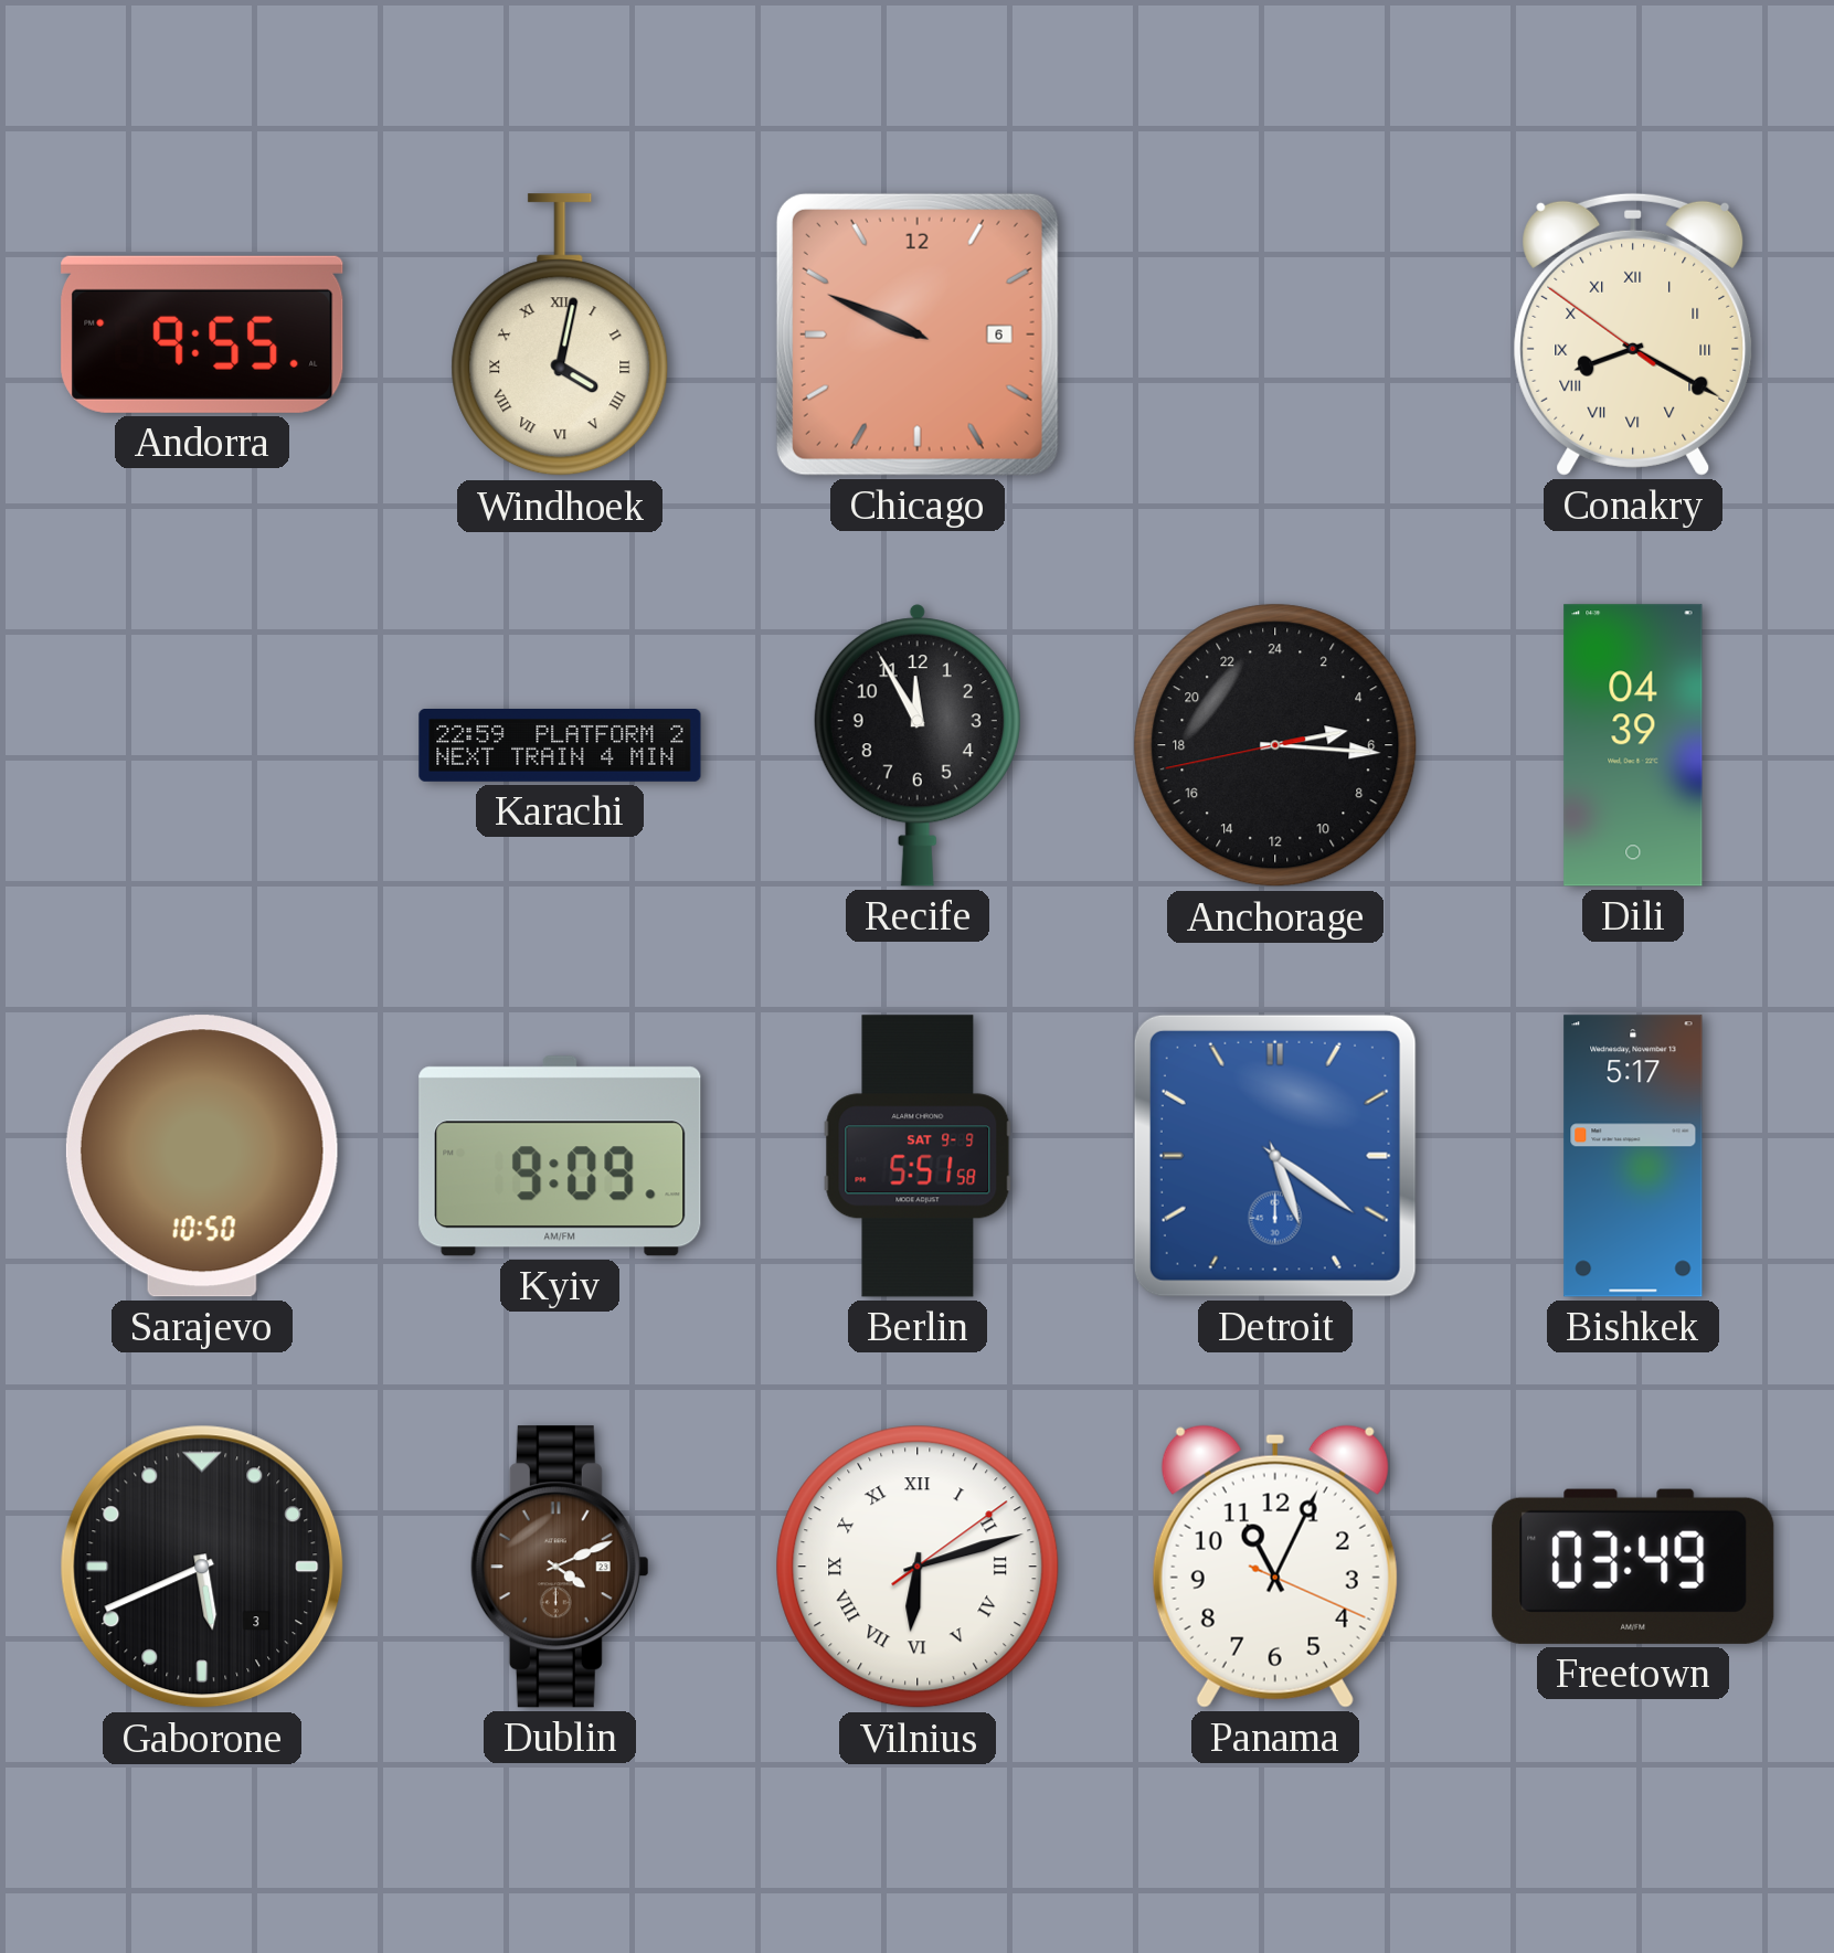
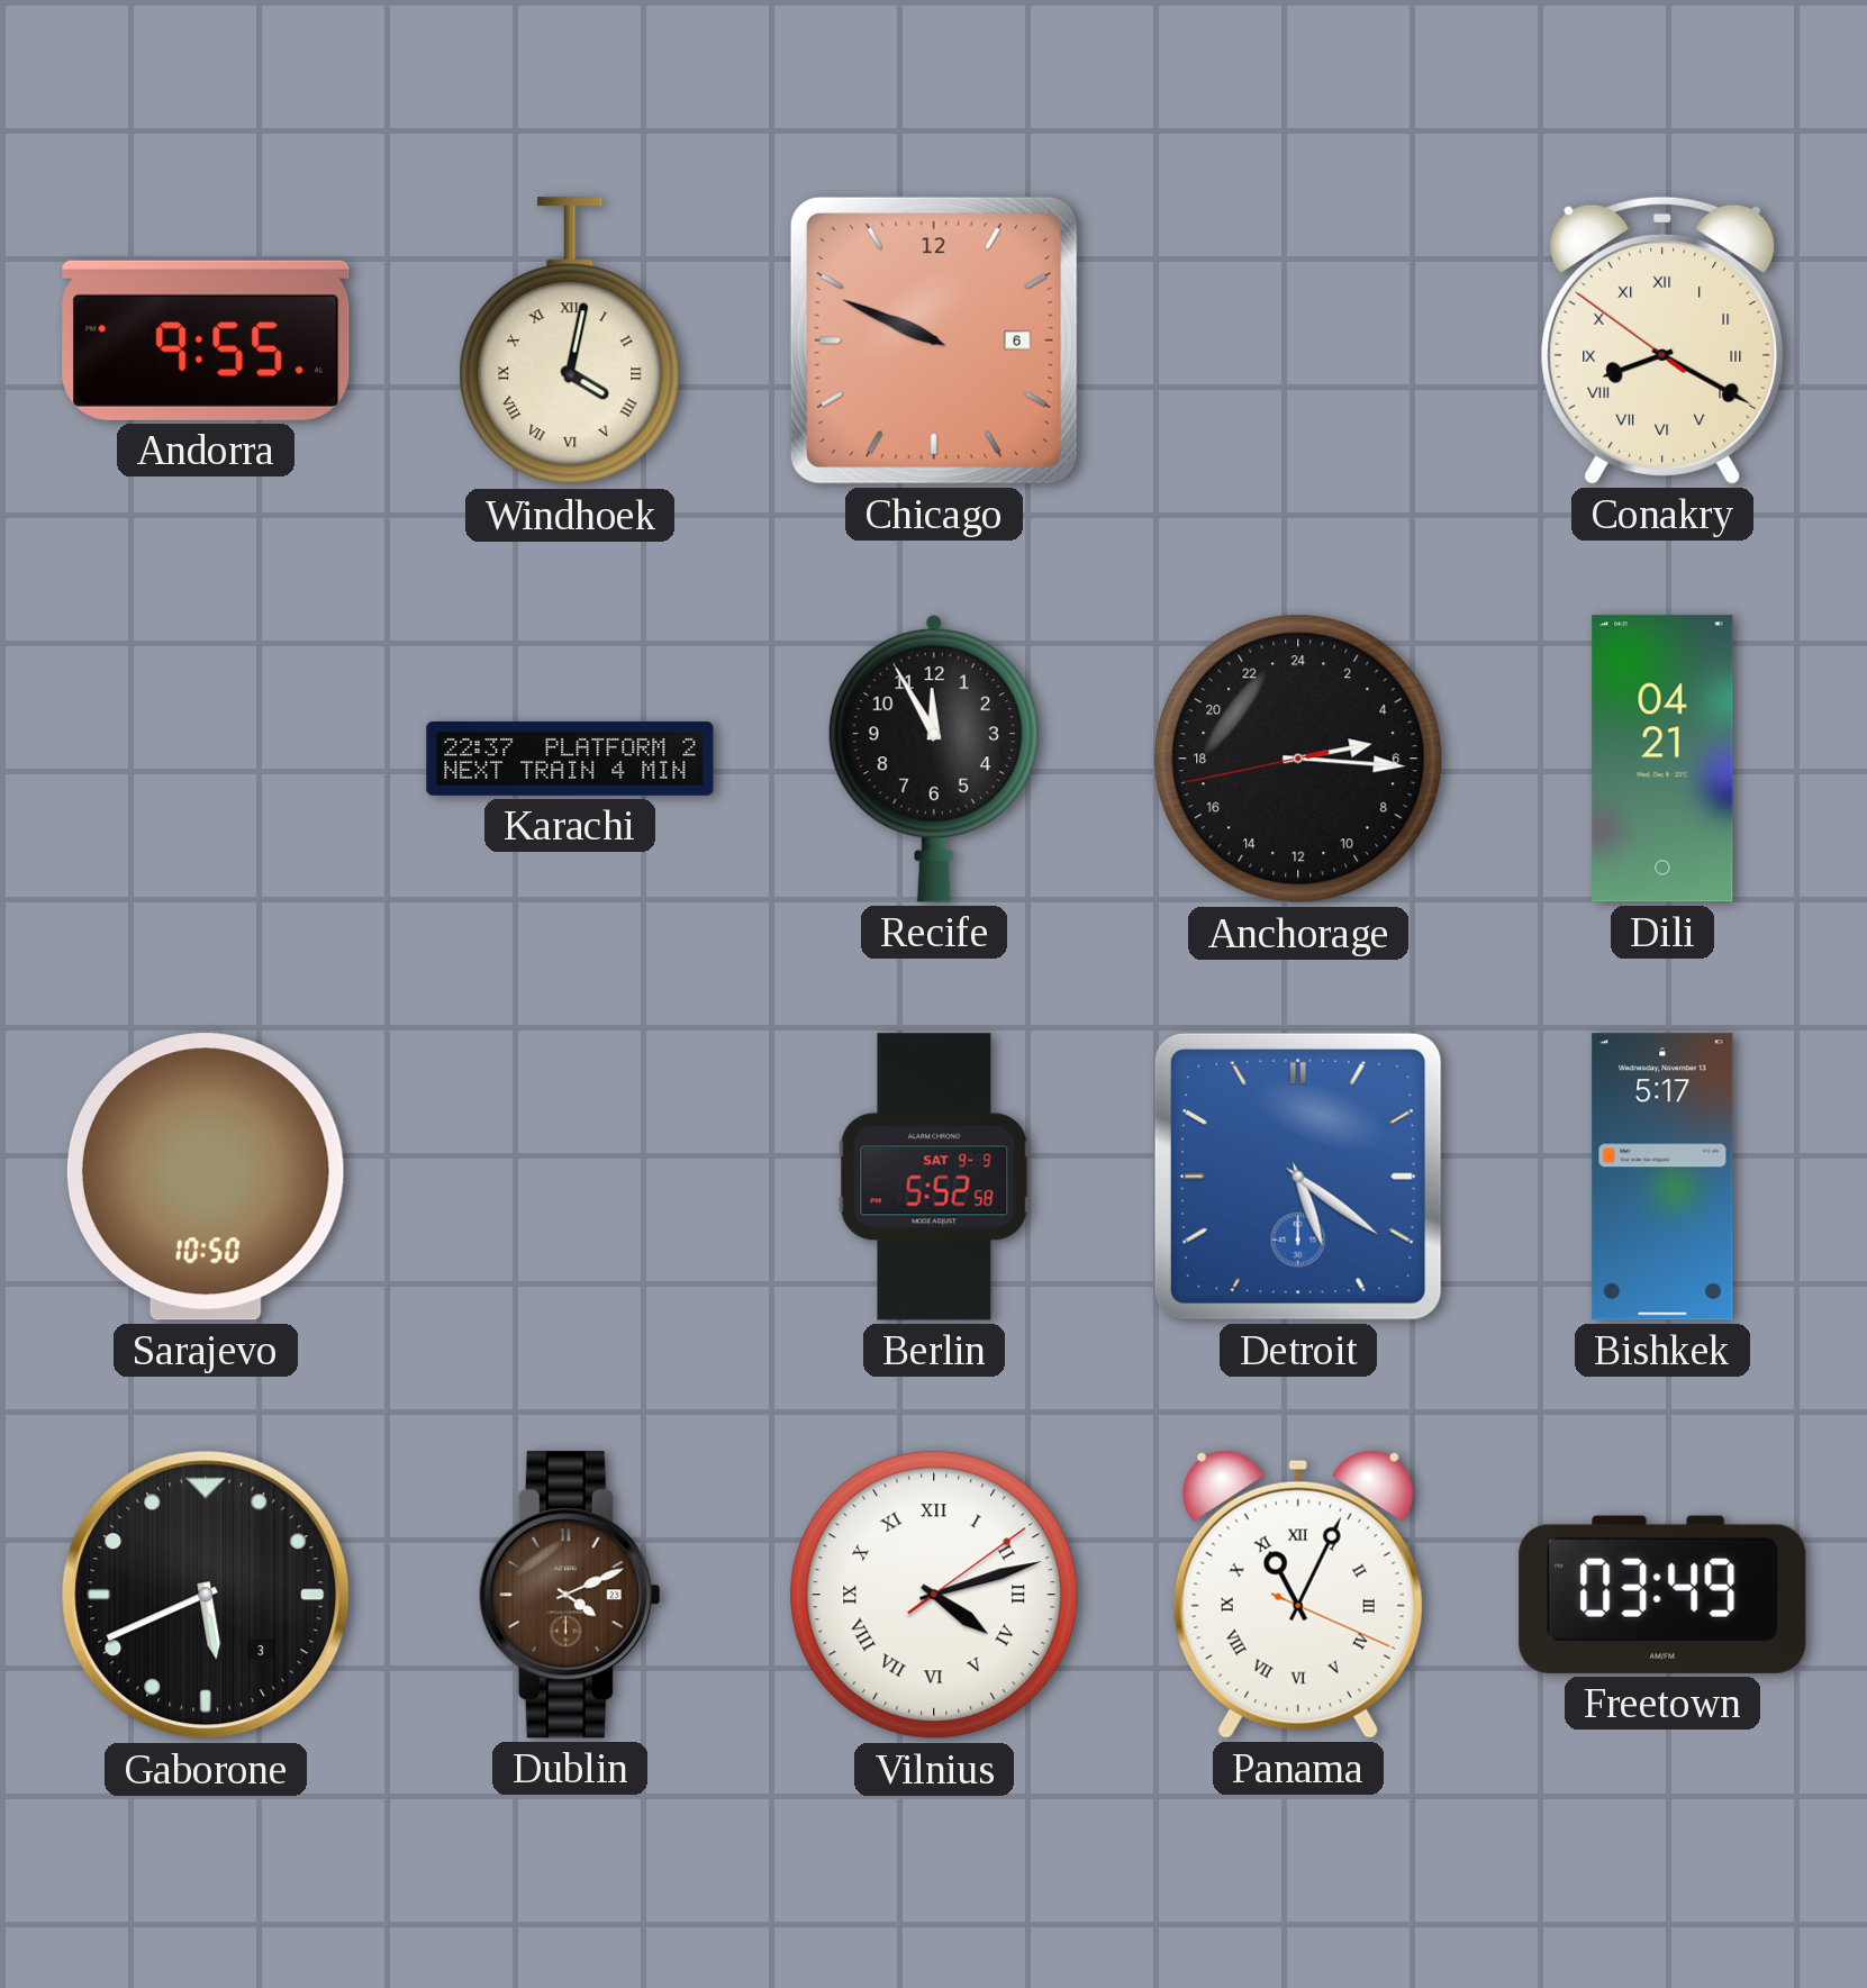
Karachi: 22:59 -> 22:37
Dili: 04:39 -> 04:21
Kyiv: 9:09 -> none
Berlin: 5:51 -> 5:52
Vilnius: 6:12 -> 4:12
Panama numerals: Arabic -> Roman
